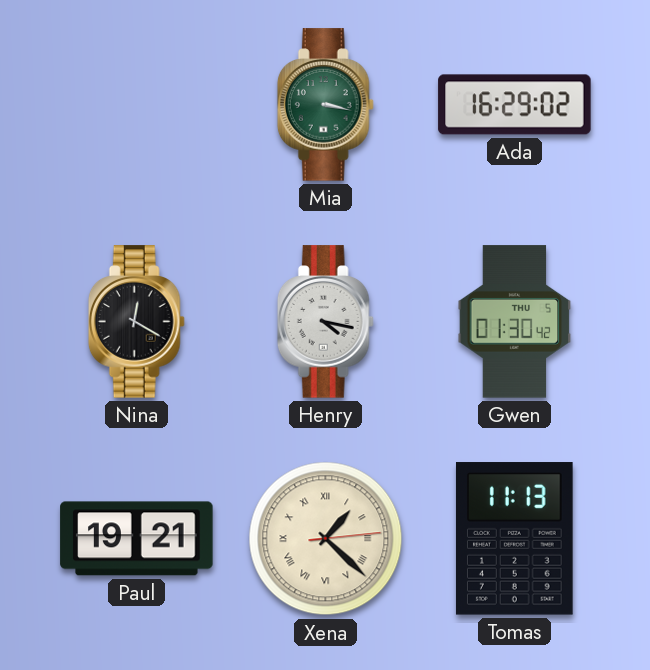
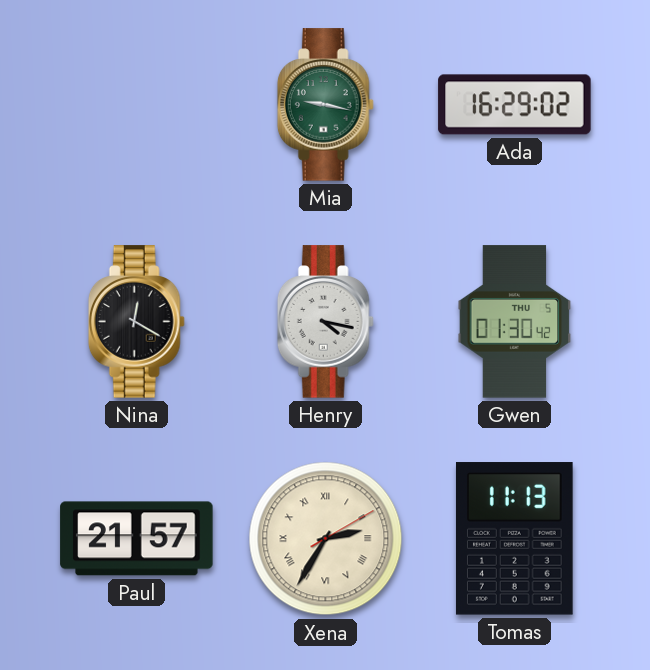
Mia: 3:17 -> 9:17
Paul: 19:21 -> 21:57
Xena: 1:22 -> 2:35
